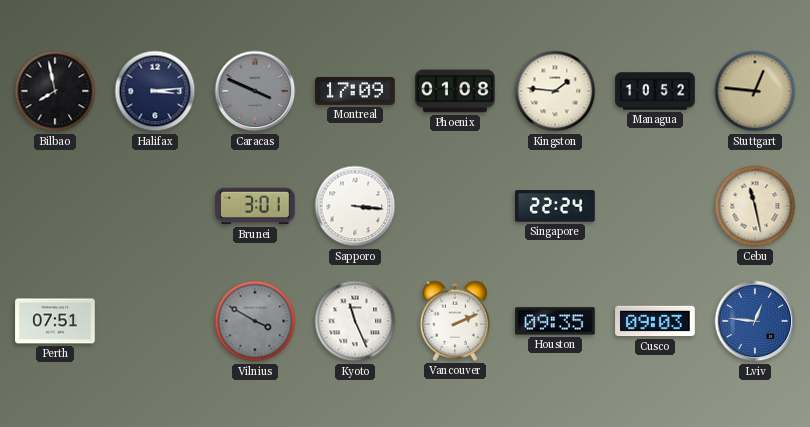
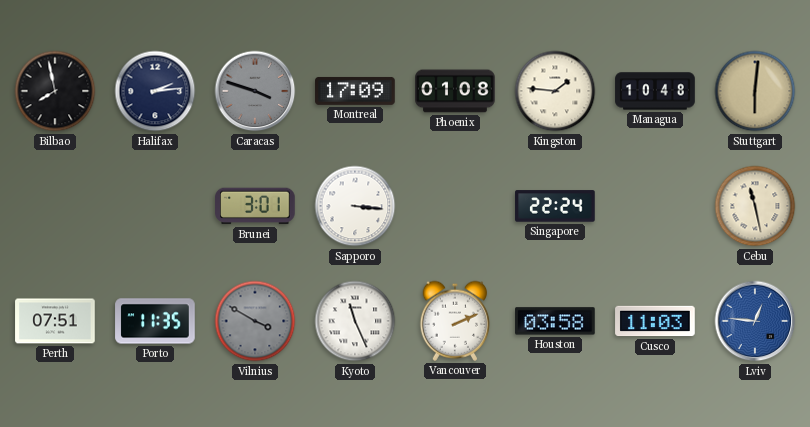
Halifax: 3:14 -> 2:14
Caracas: 3:49 -> 3:48
Managua: 10:52 -> 10:48
Stuttgart: 12:46 -> 6:01
Porto: none -> 11:35
Houston: 09:35 -> 03:58
Cusco: 09:03 -> 11:03
